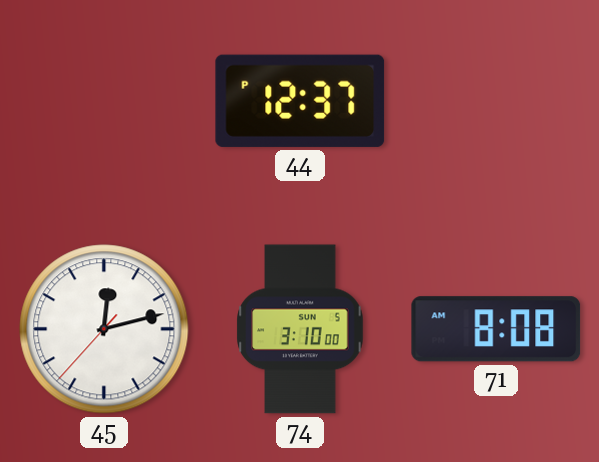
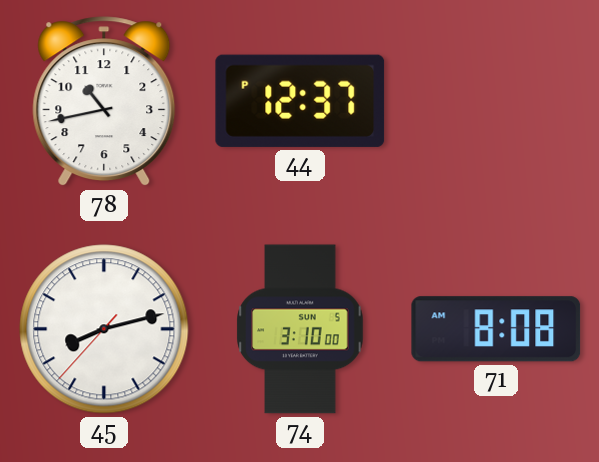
78: none -> 10:43
45: 12:12 -> 8:12
